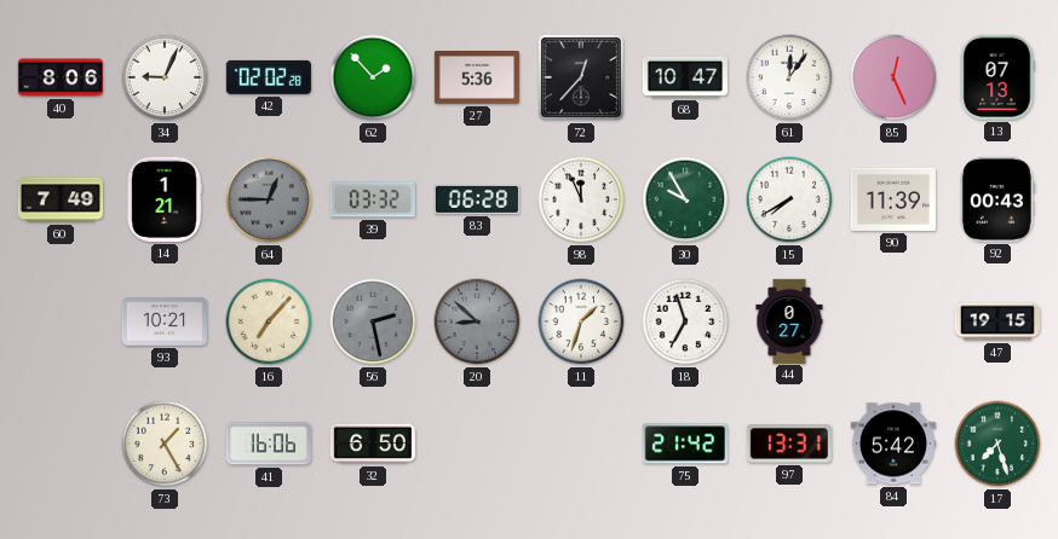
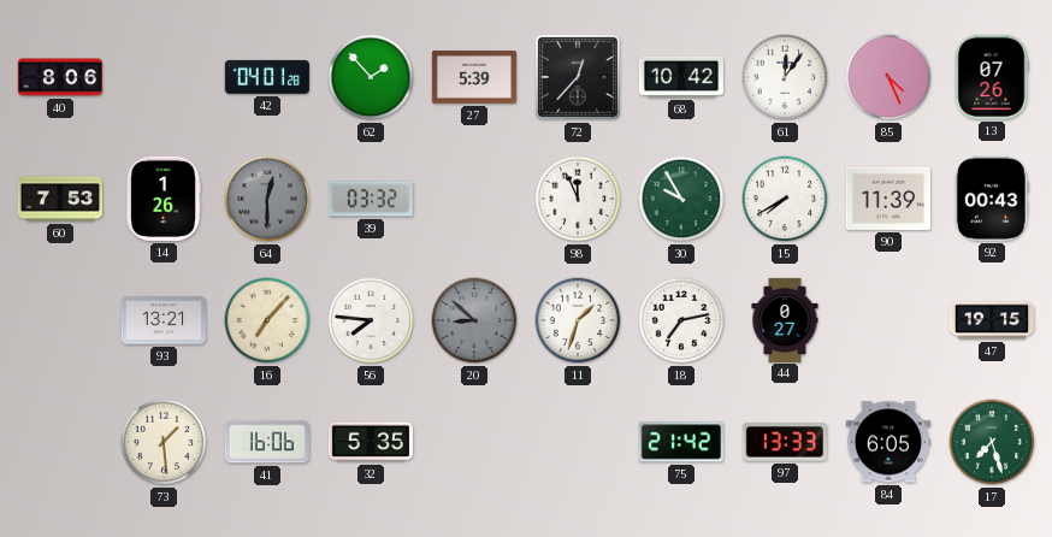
34: 9:04 -> none
42: 02:02 -> 04:01
27: 5:36 -> 5:39
68: 10:47 -> 10:42
85: 12:26 -> 4:26
13: 07:13 -> 07:26
60: 7:49 -> 7:53
14: 1:21 -> 1:26
64: 12:45 -> 12:30
83: 06:28 -> none
93: 10:21 -> 13:21
56: 2:28 -> 7:46
56 dial: grey -> white
18: 6:57 -> 7:13
73: 1:25 -> 1:29
32: 6:50 -> 5:35
97: 13:31 -> 13:33
84: 5:42 -> 6:05
